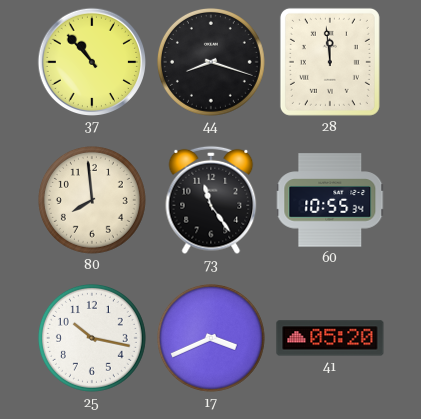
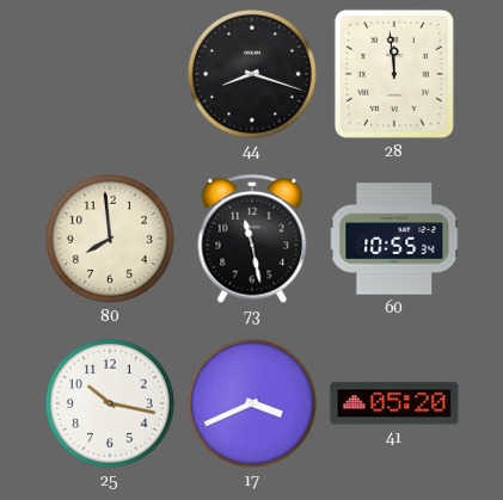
37: 10:53 -> none
73: 11:24 -> 11:28
